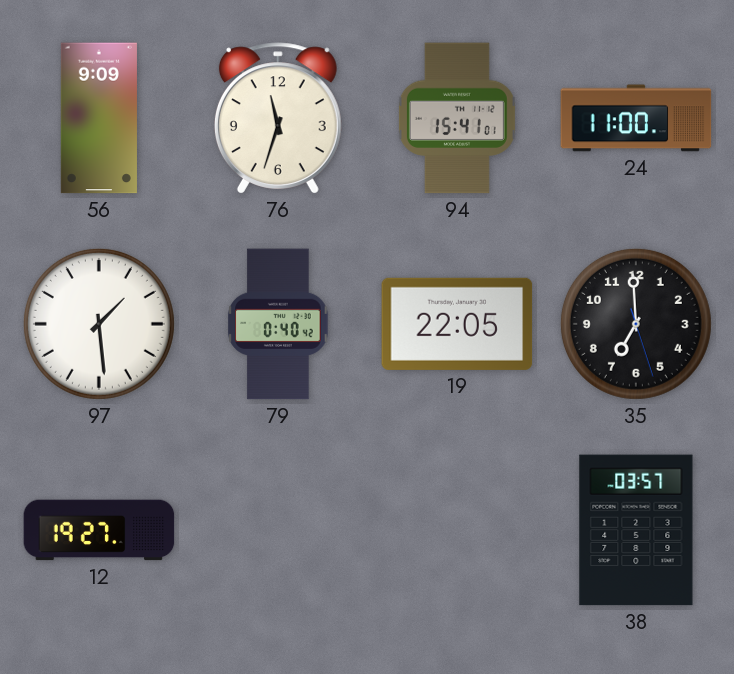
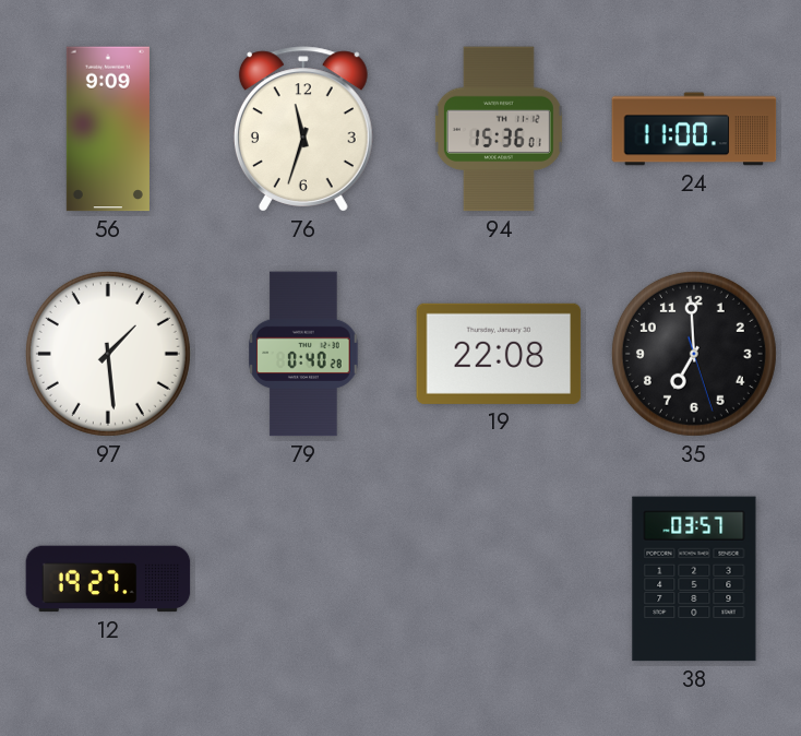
94: 15:41 -> 15:36
79: 0:40:42 -> 0:40:28
19: 22:05 -> 22:08
